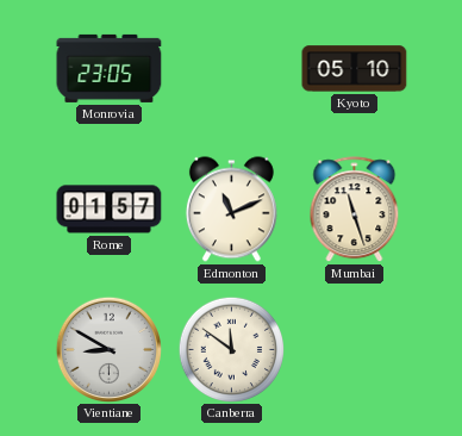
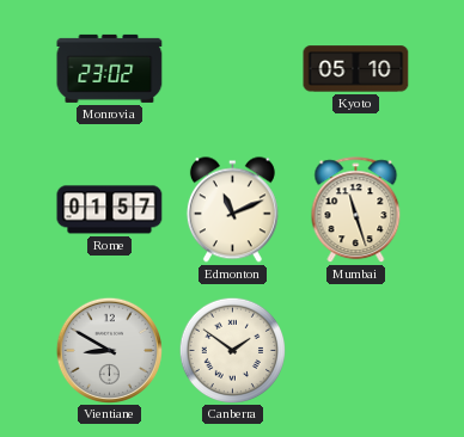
Monrovia: 23:05 -> 23:02
Canberra: 11:51 -> 1:51
